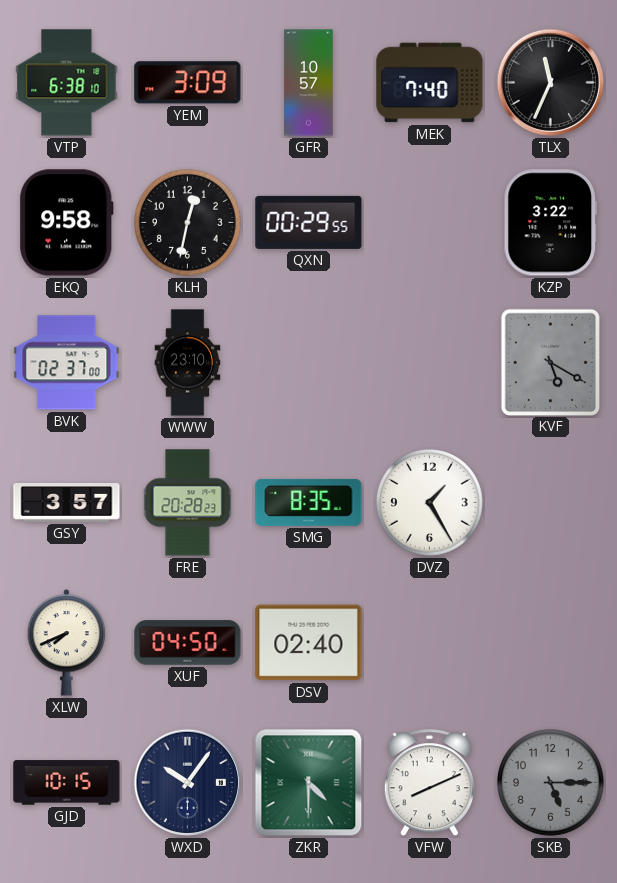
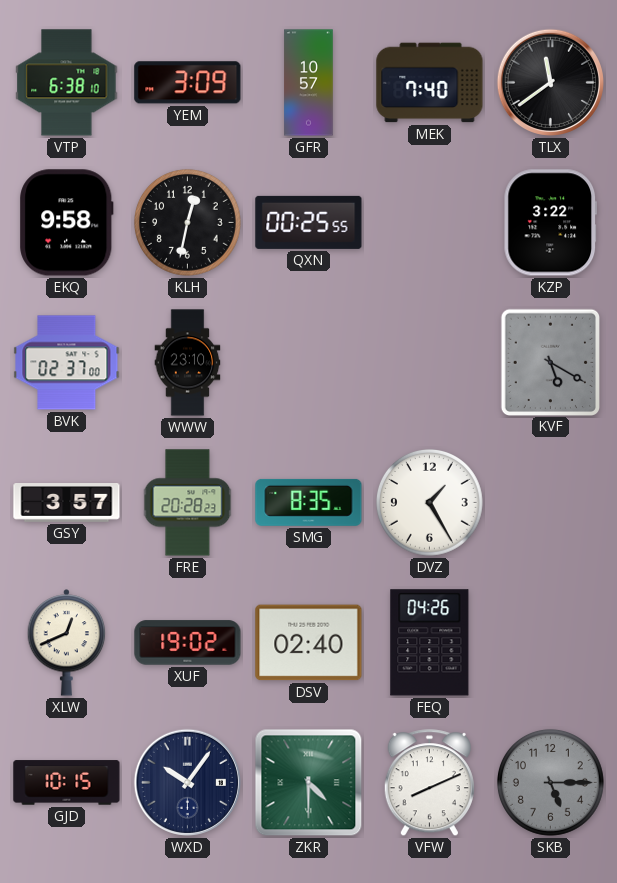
TLX: 11:34 -> 11:39
QXN: 00:29 -> 00:25
XLW: 7:41 -> 12:41
XUF: 04:50 -> 19:02
FEQ: none -> 04:26
